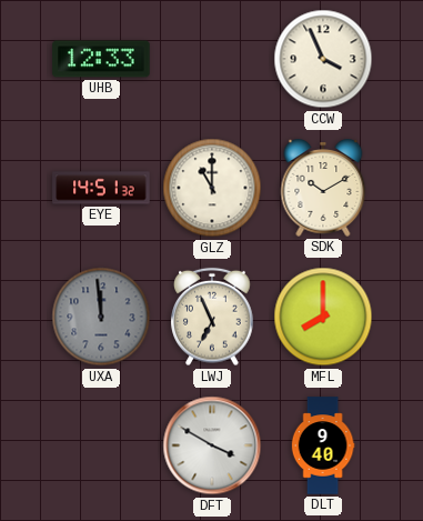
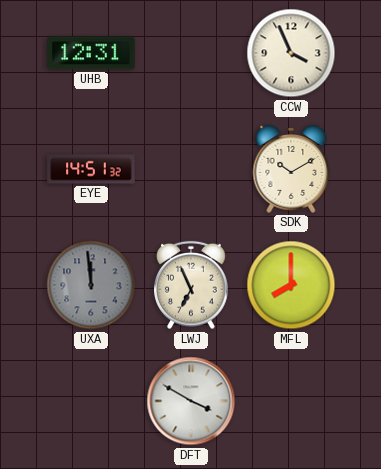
UHB: 12:33 -> 12:31
GLZ: 11:00 -> none
DLT: 9:40 -> none
